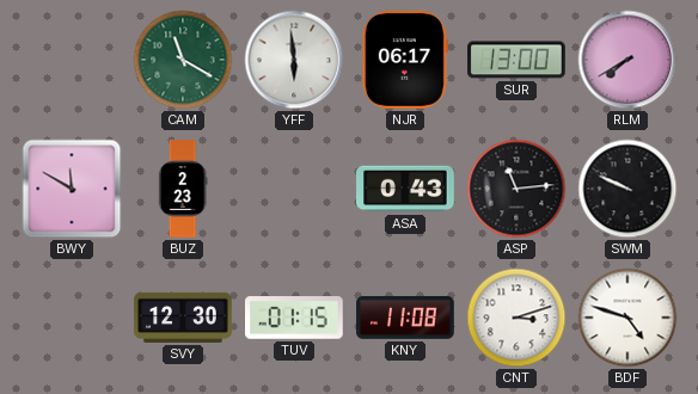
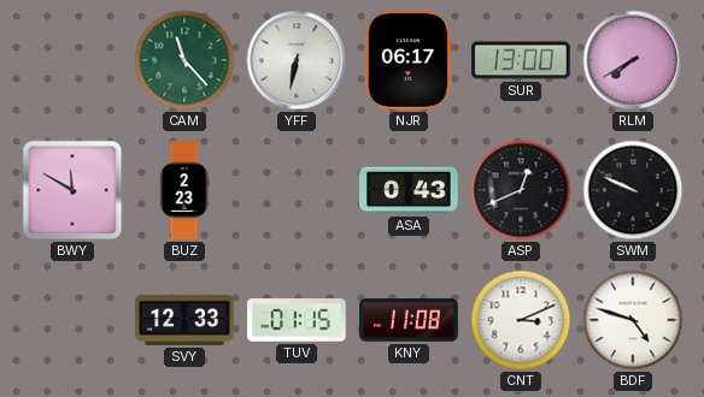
CAM: 11:20 -> 11:23
YFF: 5:59 -> 6:32
ASP: 11:14 -> 12:41
SVY: 12:30 -> 12:33
CNT: 3:12 -> 3:11
